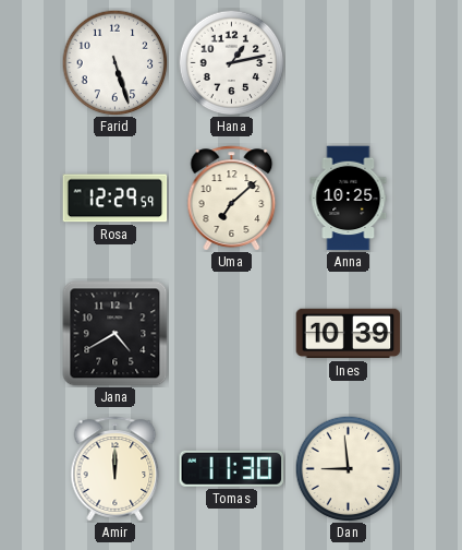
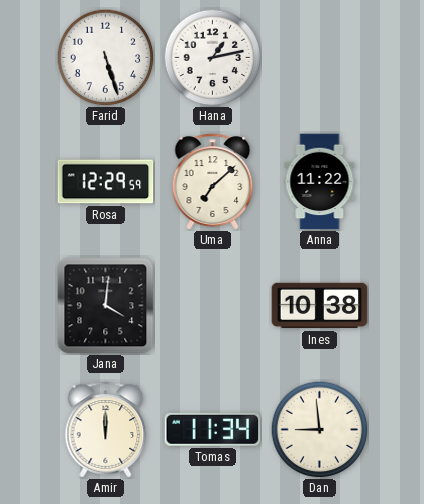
Anna: 10:25 -> 11:22
Jana: 4:40 -> 4:01
Ines: 10:39 -> 10:38
Tomas: 11:30 -> 11:34
